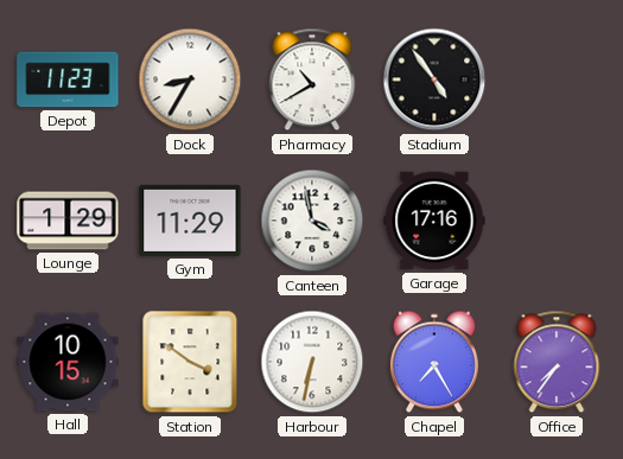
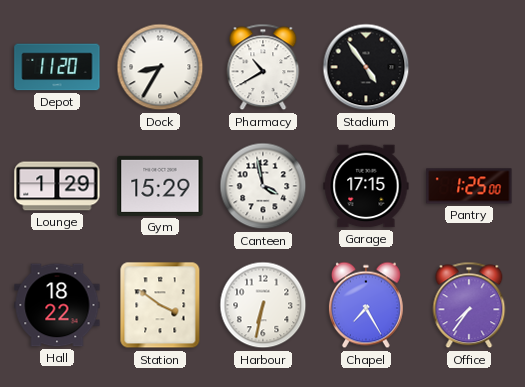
Depot: 11:23 -> 11:20
Gym: 11:29 -> 15:29
Garage: 17:16 -> 17:15
Pantry: none -> 1:25
Hall: 10:15 -> 18:22
